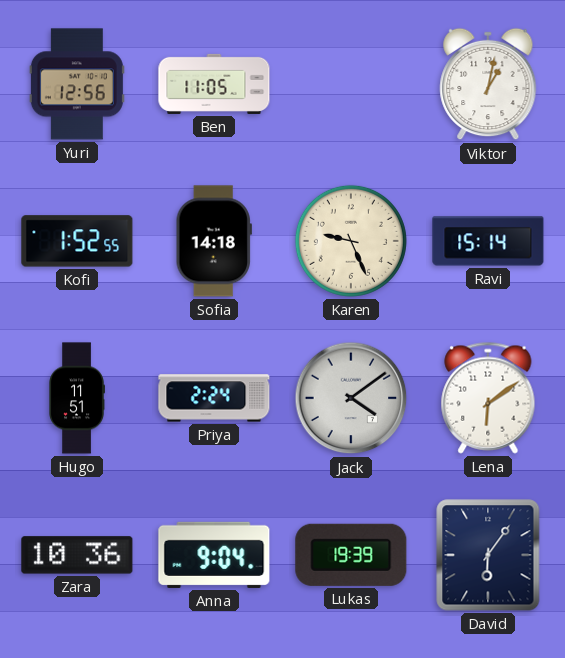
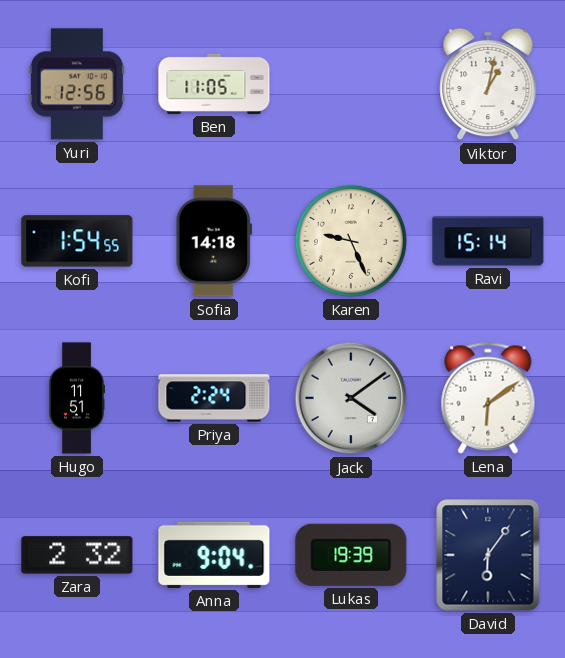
Kofi: 1:52 -> 1:54
Zara: 10:36 -> 2:32
